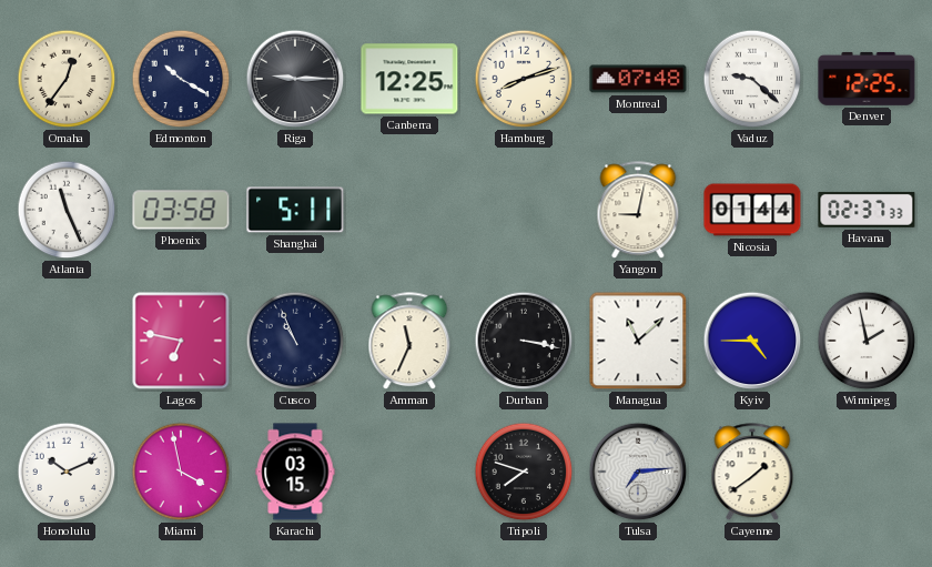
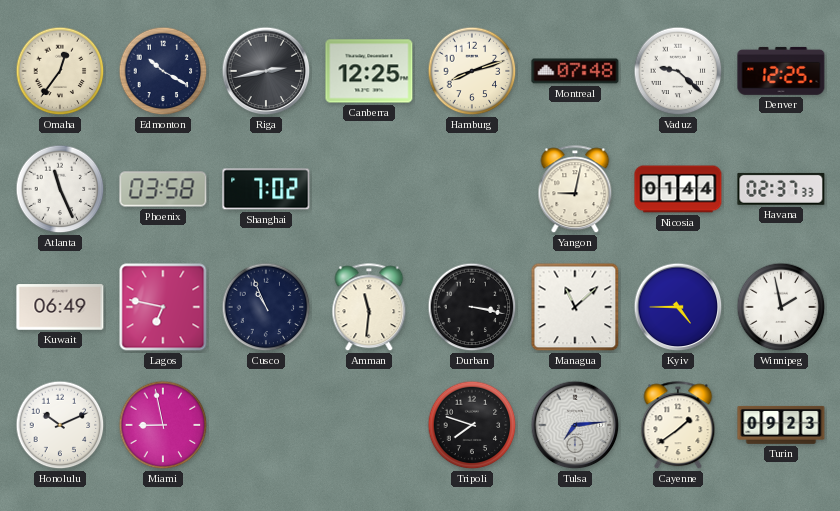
Riga: 9:15 -> 2:43
Shanghai: 5:11 -> 7:02
Kuwait: none -> 06:49
Amman: 11:34 -> 11:31
Miami: 3:58 -> 8:58
Karachi: 03:15 -> none
Turin: none -> 09:23
